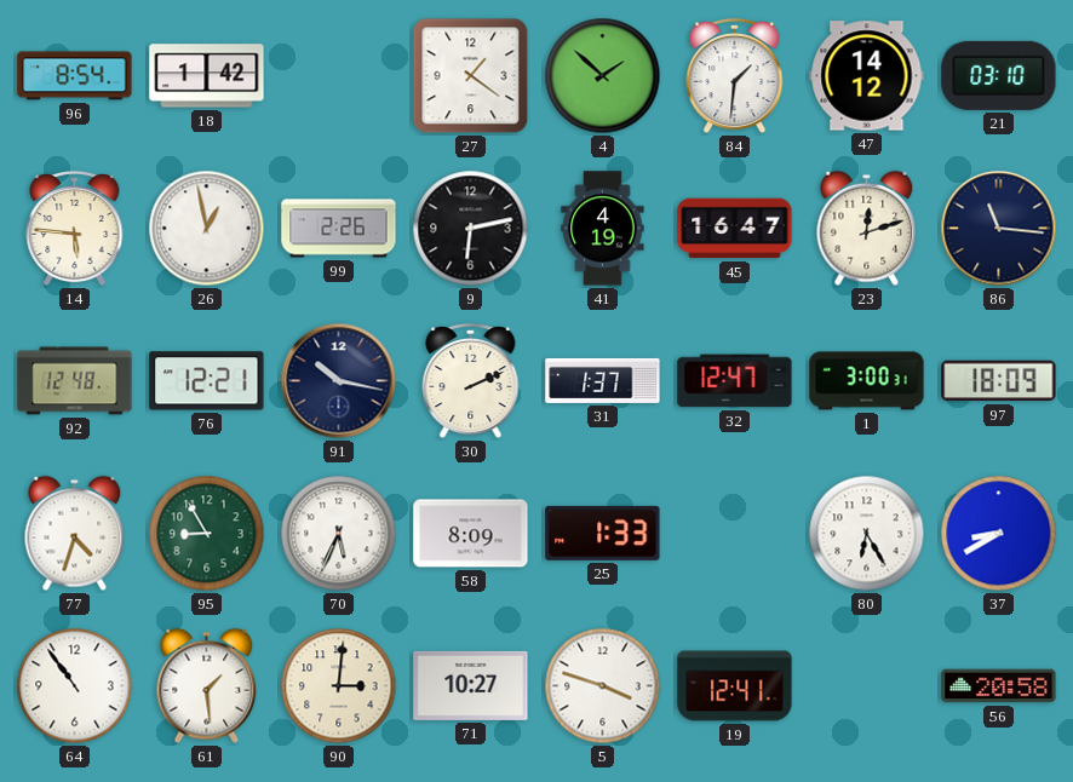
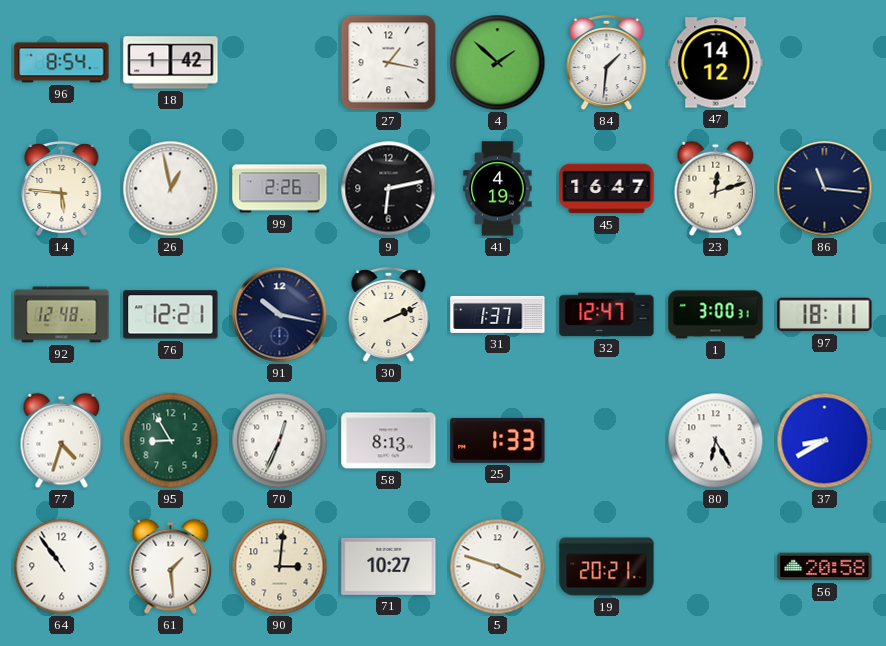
27: 1:21 -> 1:17
21: 03:10 -> none
97: 18:09 -> 18:11
70: 5:34 -> 12:34
58: 8:09 -> 8:13
19: 12:41 -> 20:21
